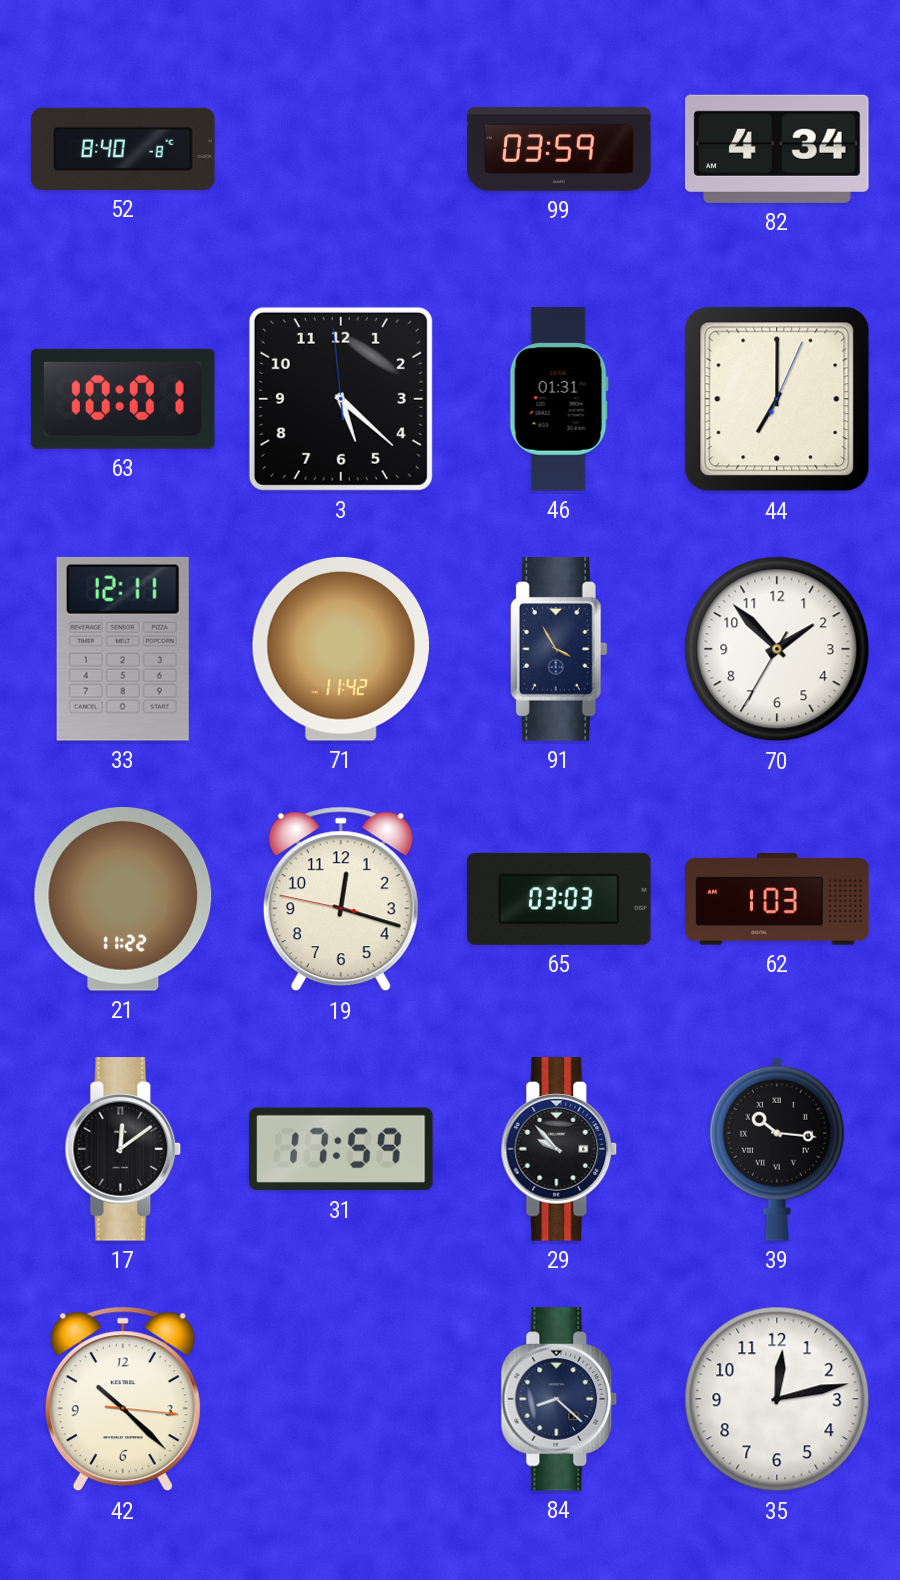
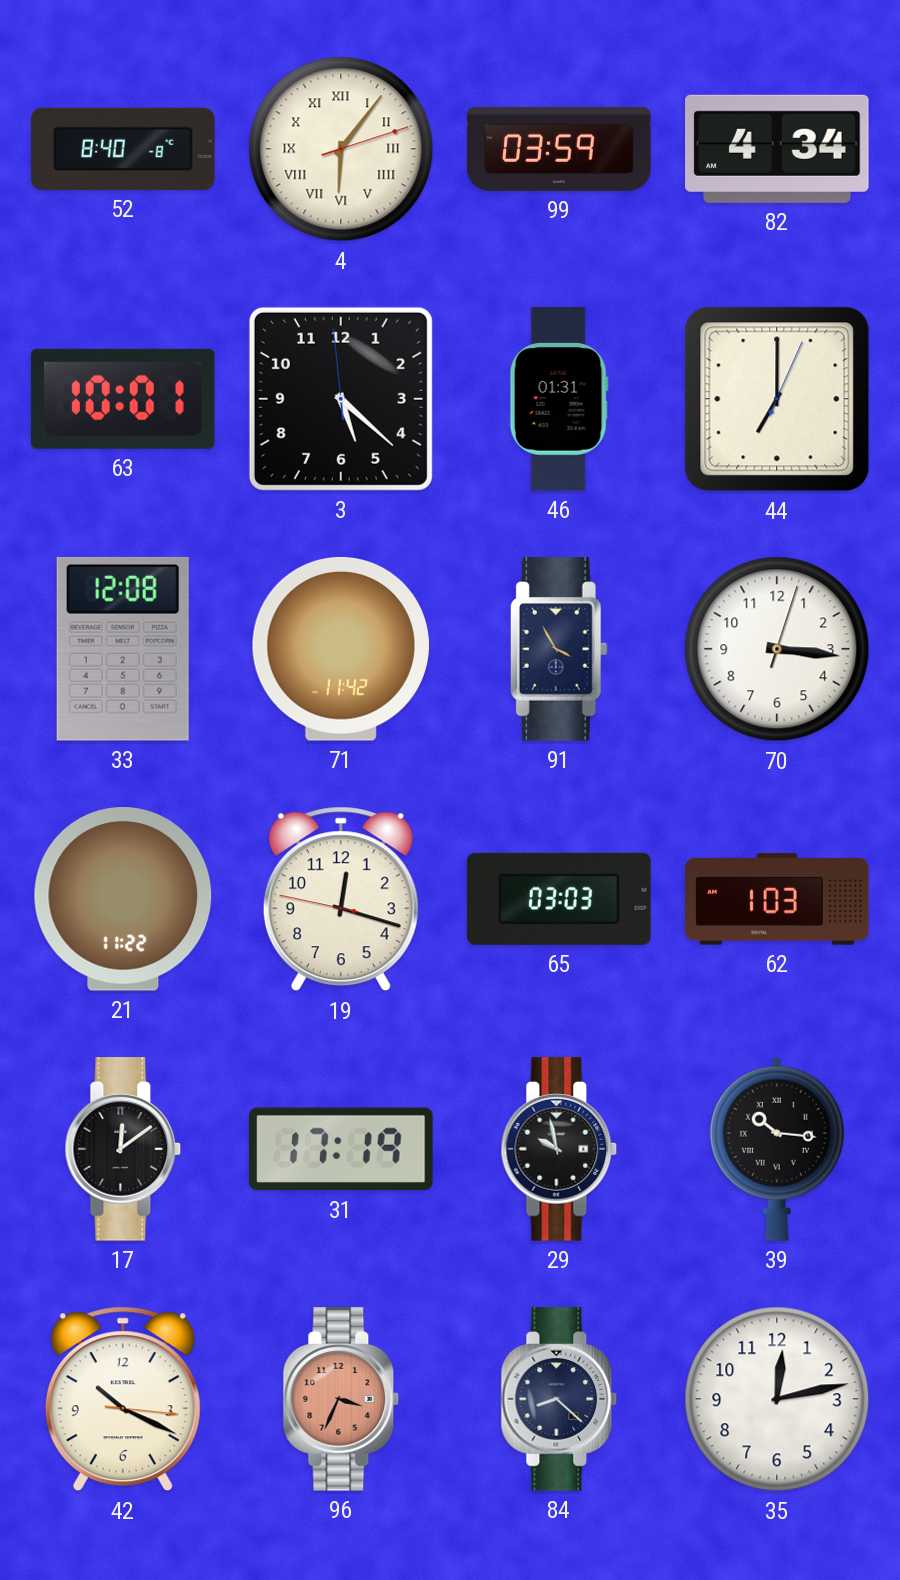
4: none -> 6:06
33: 12:11 -> 12:08
70: 1:52 -> 3:16
31: 17:59 -> 17:19
29: 9:53 -> 9:58
42: 10:22 -> 10:19
96: none -> 3:34
